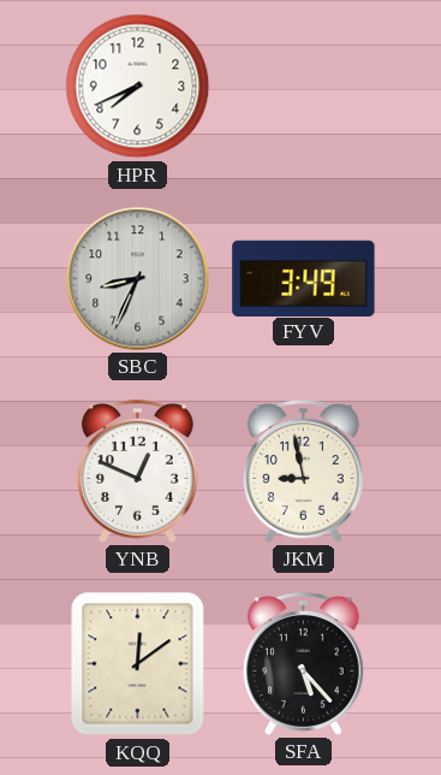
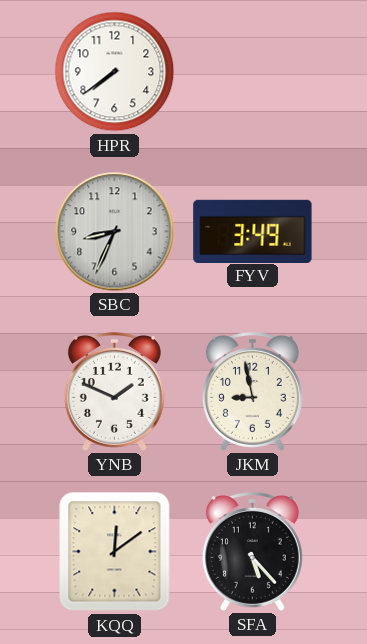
HPR: 7:41 -> 7:39
YNB: 12:49 -> 1:49
